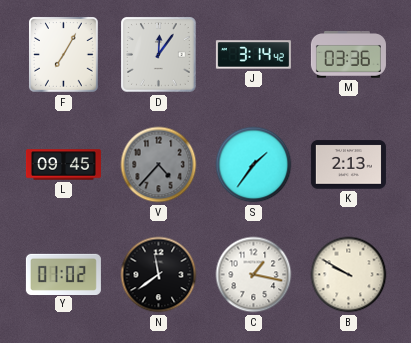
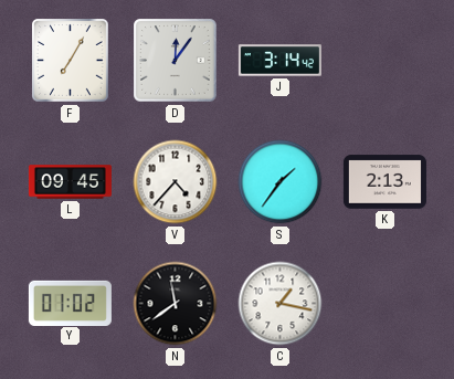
M: 03:36 -> none
V dial: grey -> white
B: 9:50 -> none
